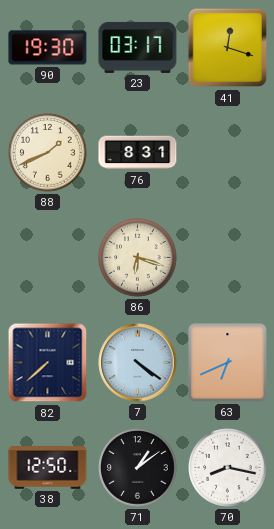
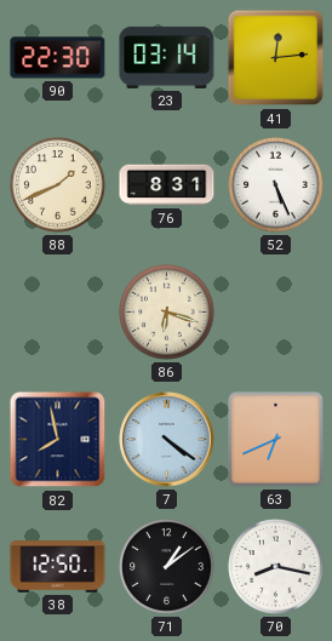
90: 19:30 -> 22:30
23: 03:17 -> 03:14
41: 12:18 -> 12:14
52: none -> 5:26
82: 7:38 -> 7:58
